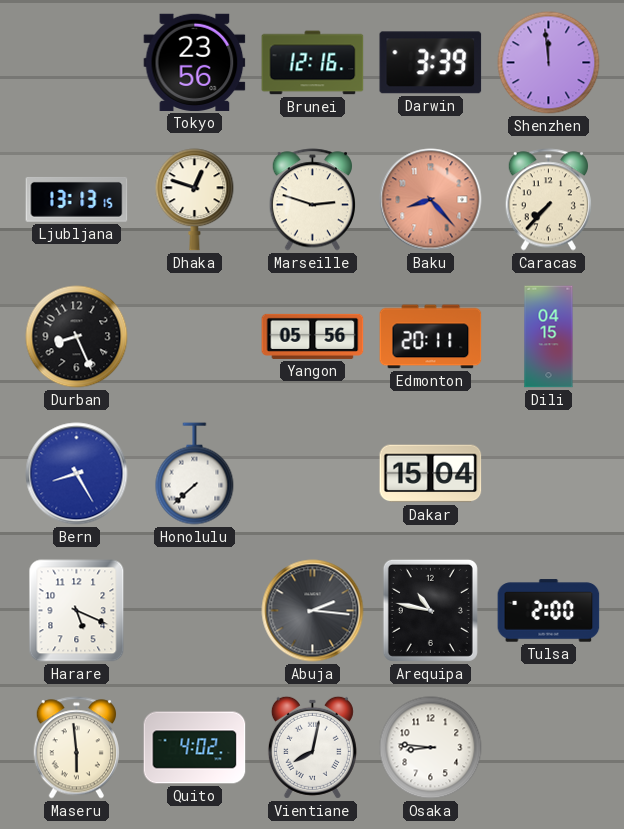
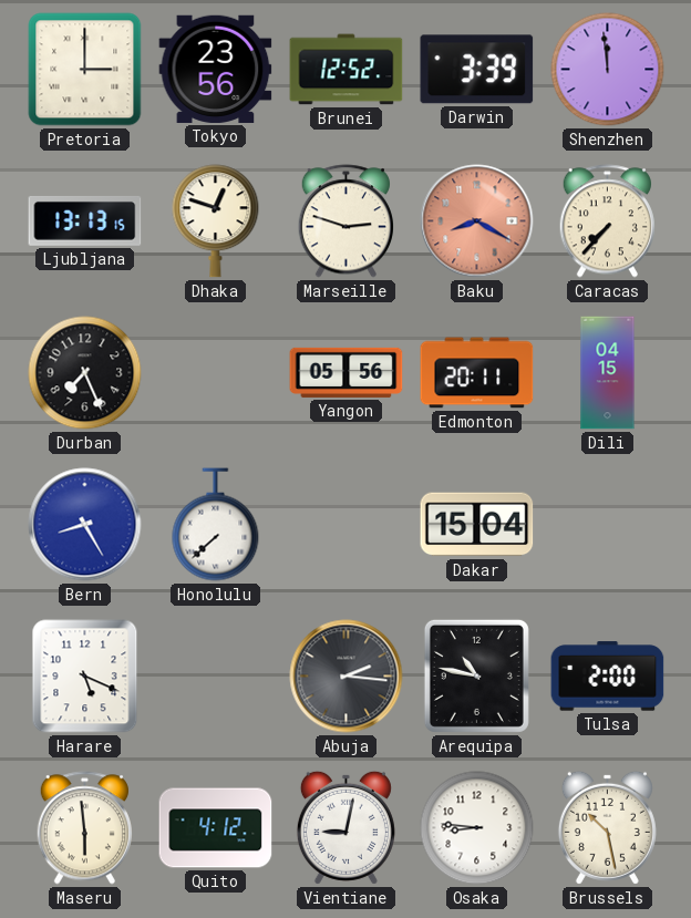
Pretoria: none -> 3:00
Brunei: 12:16 -> 12:52
Baku: 8:23 -> 8:20
Durban: 8:26 -> 7:26
Quito: 4:02 -> 4:12
Vientiane: 8:02 -> 9:02
Brussels: none -> 10:28
